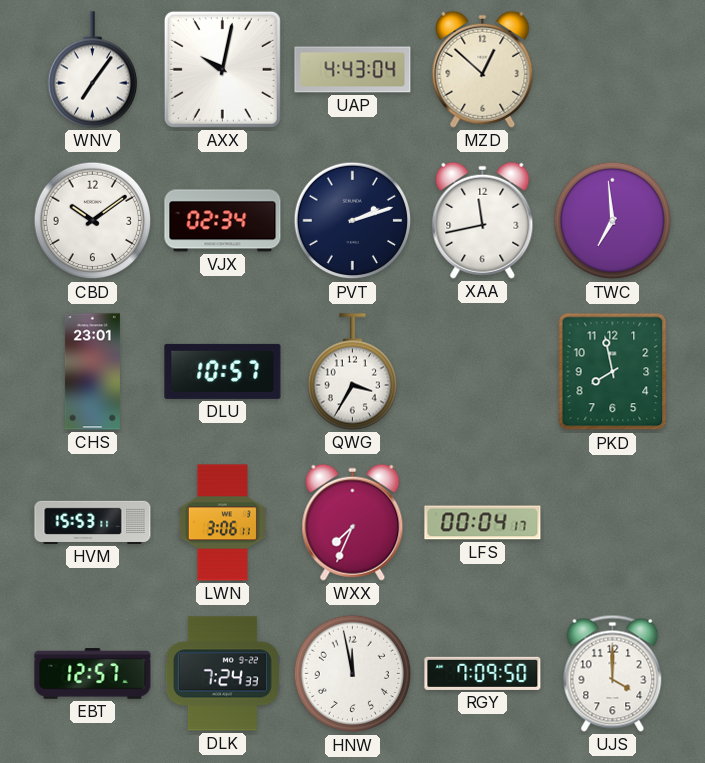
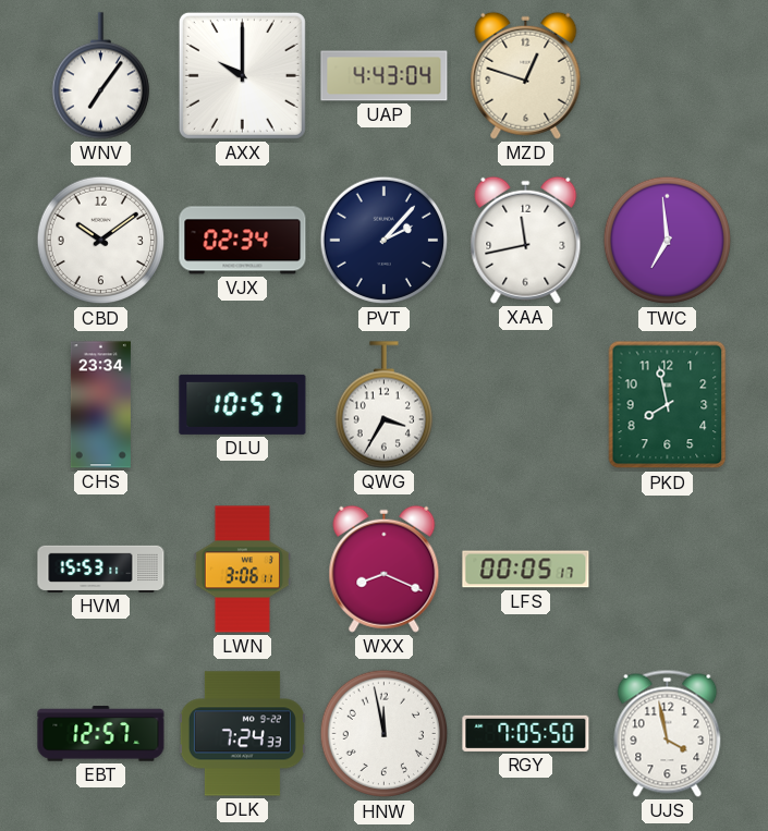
AXX: 10:02 -> 10:00
MZD: 12:52 -> 12:48
PVT: 2:12 -> 2:07
CHS: 23:01 -> 23:34
WXX: 7:34 -> 8:19
LFS: 00:04 -> 00:05
RGY: 7:09 -> 7:05
UJS: 4:00 -> 3:58
